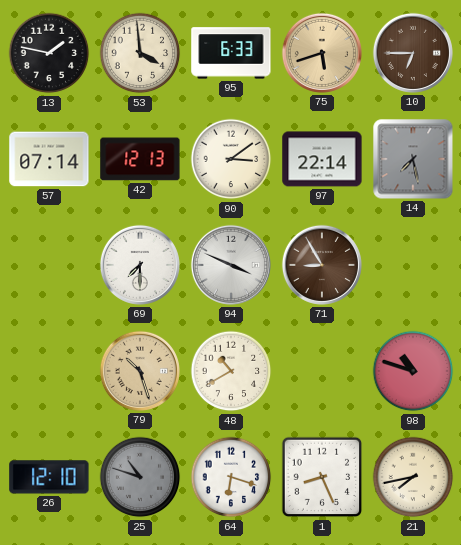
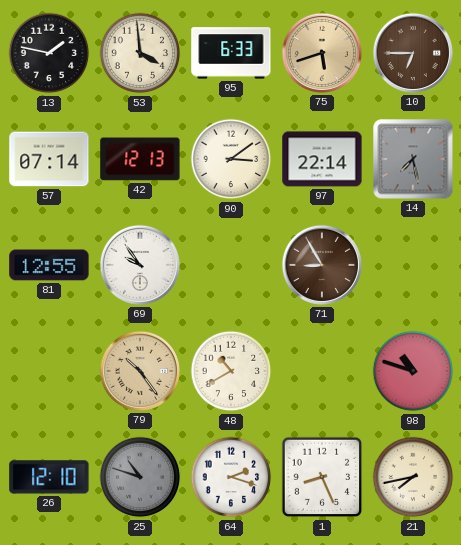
81: none -> 12:55
69: 7:30 -> 9:54
94: 3:49 -> none
79: 10:27 -> 10:24
64: 6:18 -> 2:18
